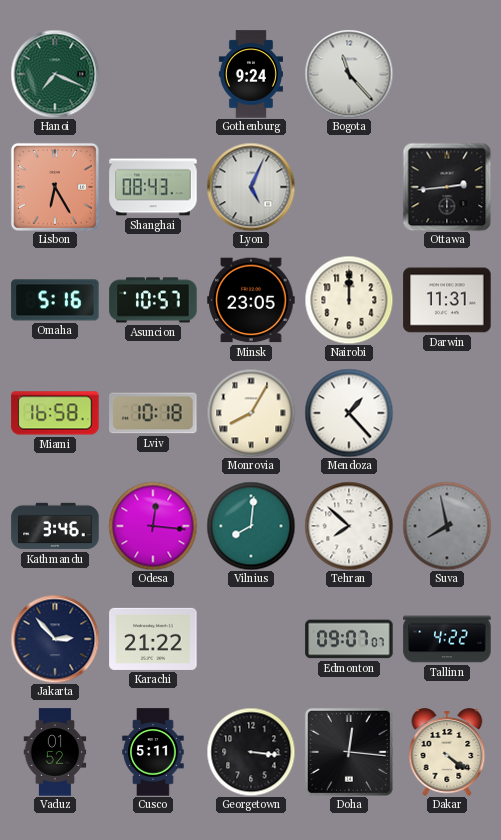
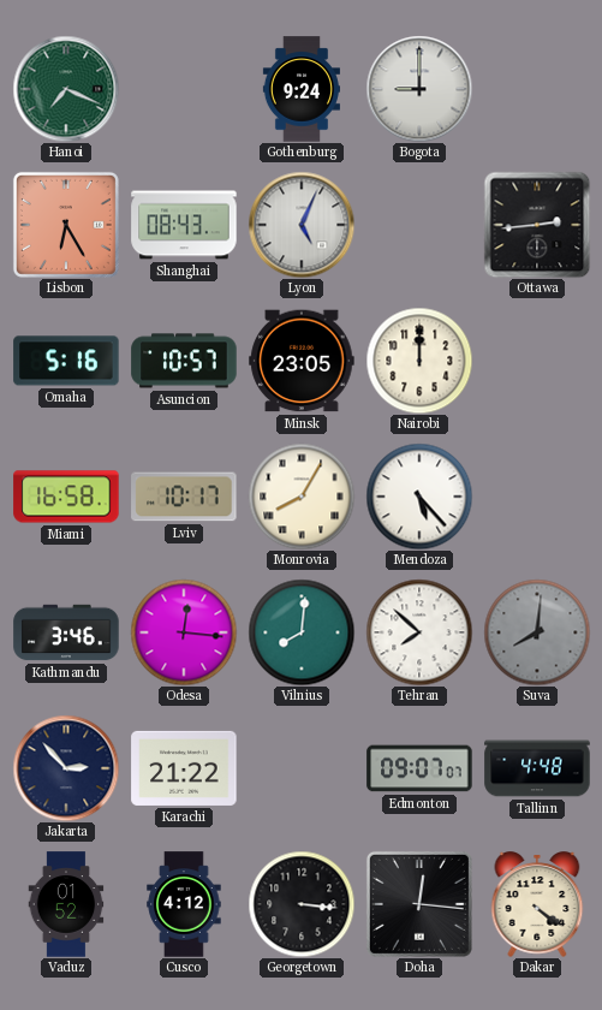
Bogota: 11:23 -> 9:00
Darwin: 11:31 -> none
Lviv: 10:18 -> 10:17
Mendoza: 1:23 -> 5:23
Suva: 7:58 -> 8:01
Tallinn: 4:22 -> 4:48
Cusco: 5:11 -> 4:12
